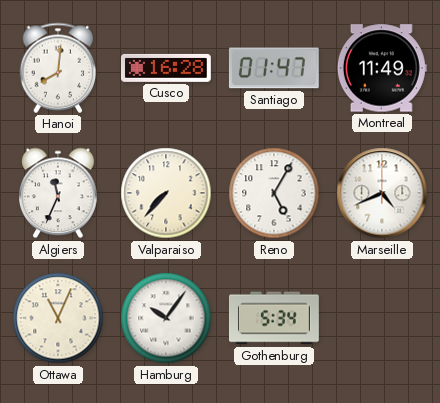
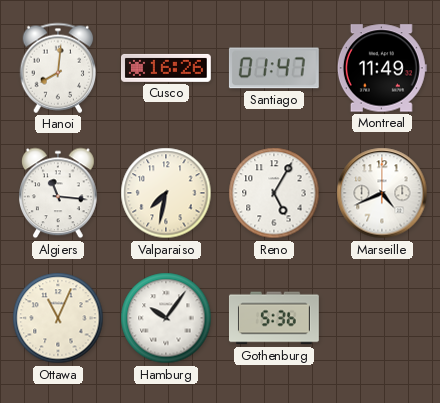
Cusco: 16:28 -> 16:26
Algiers: 11:34 -> 11:16
Valparaiso: 7:37 -> 7:32
Gothenburg: 5:34 -> 5:36
